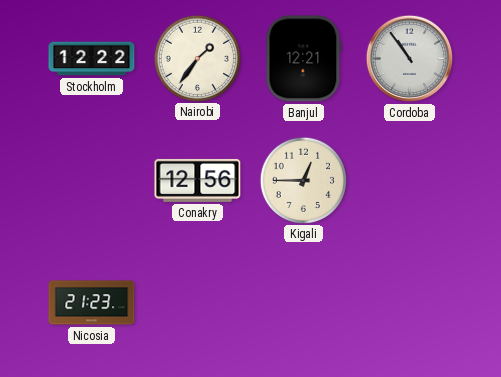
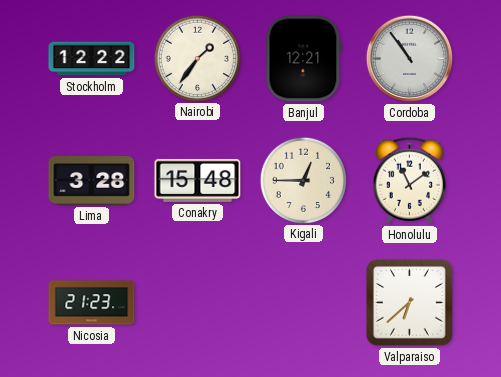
Lima: none -> 3:28
Conakry: 12:56 -> 15:48
Honolulu: none -> 11:09
Valparaiso: none -> 6:38
